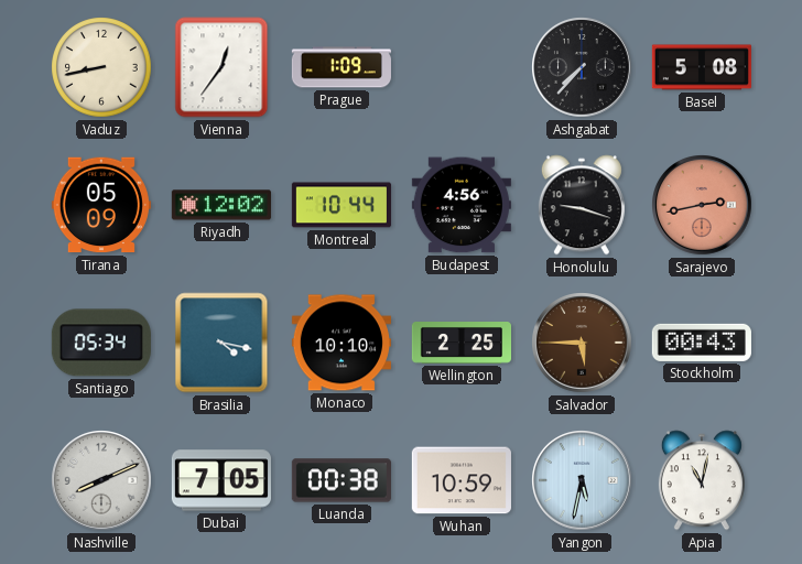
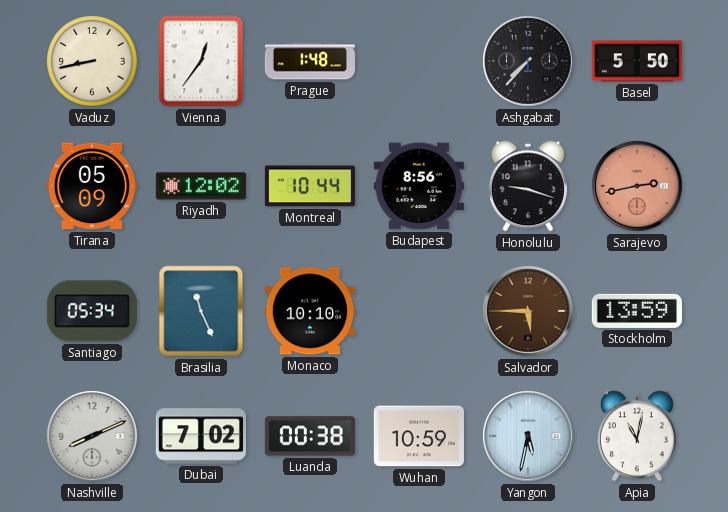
Prague: 1:09 -> 1:48
Basel: 5:08 -> 5:50
Budapest: 4:56 -> 8:56
Brasilia: 4:17 -> 11:26
Wellington: 2:25 -> none
Stockholm: 00:43 -> 13:59
Dubai: 7:05 -> 7:02
